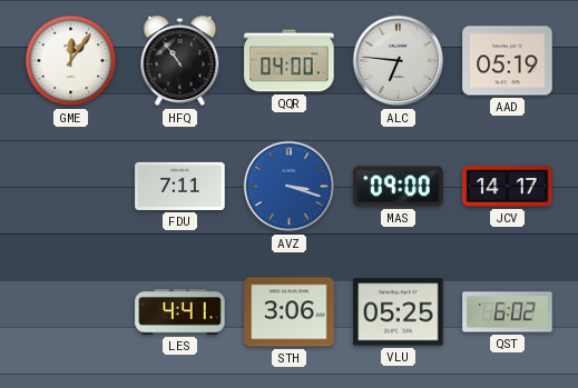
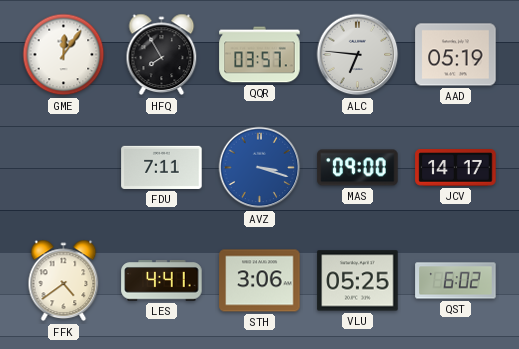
HFQ: 10:54 -> 7:55
QQR: 04:00 -> 03:57
FFK: none -> 4:39
